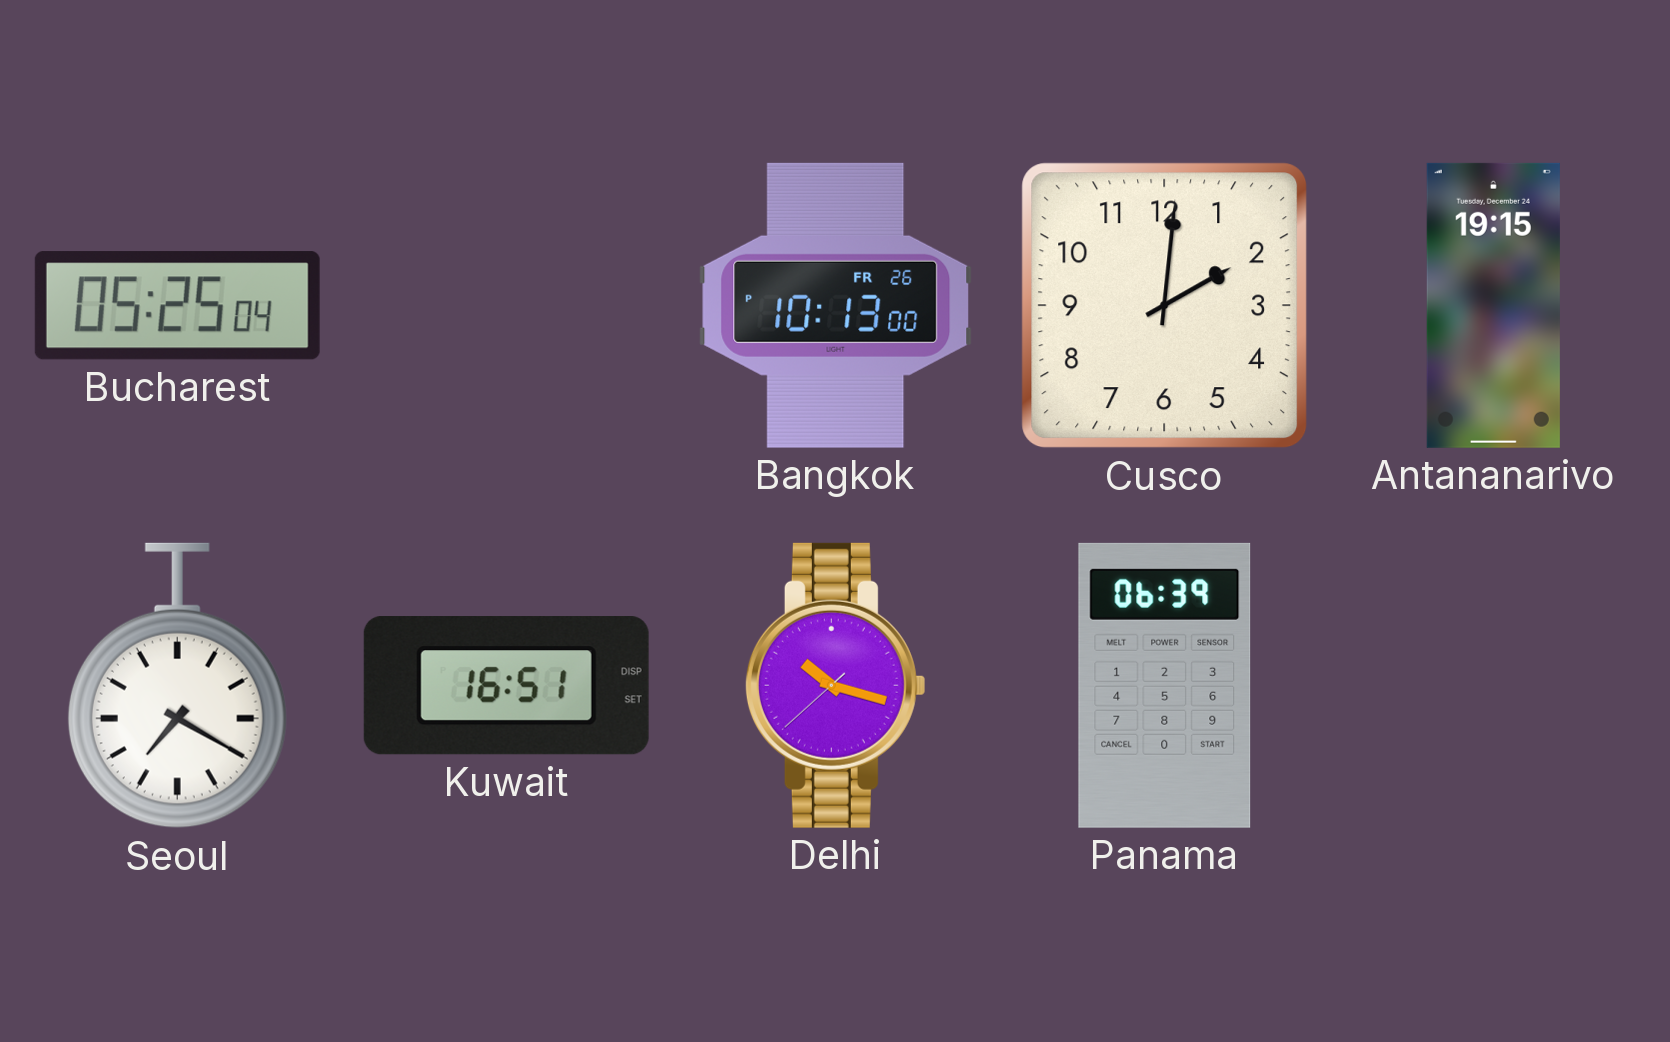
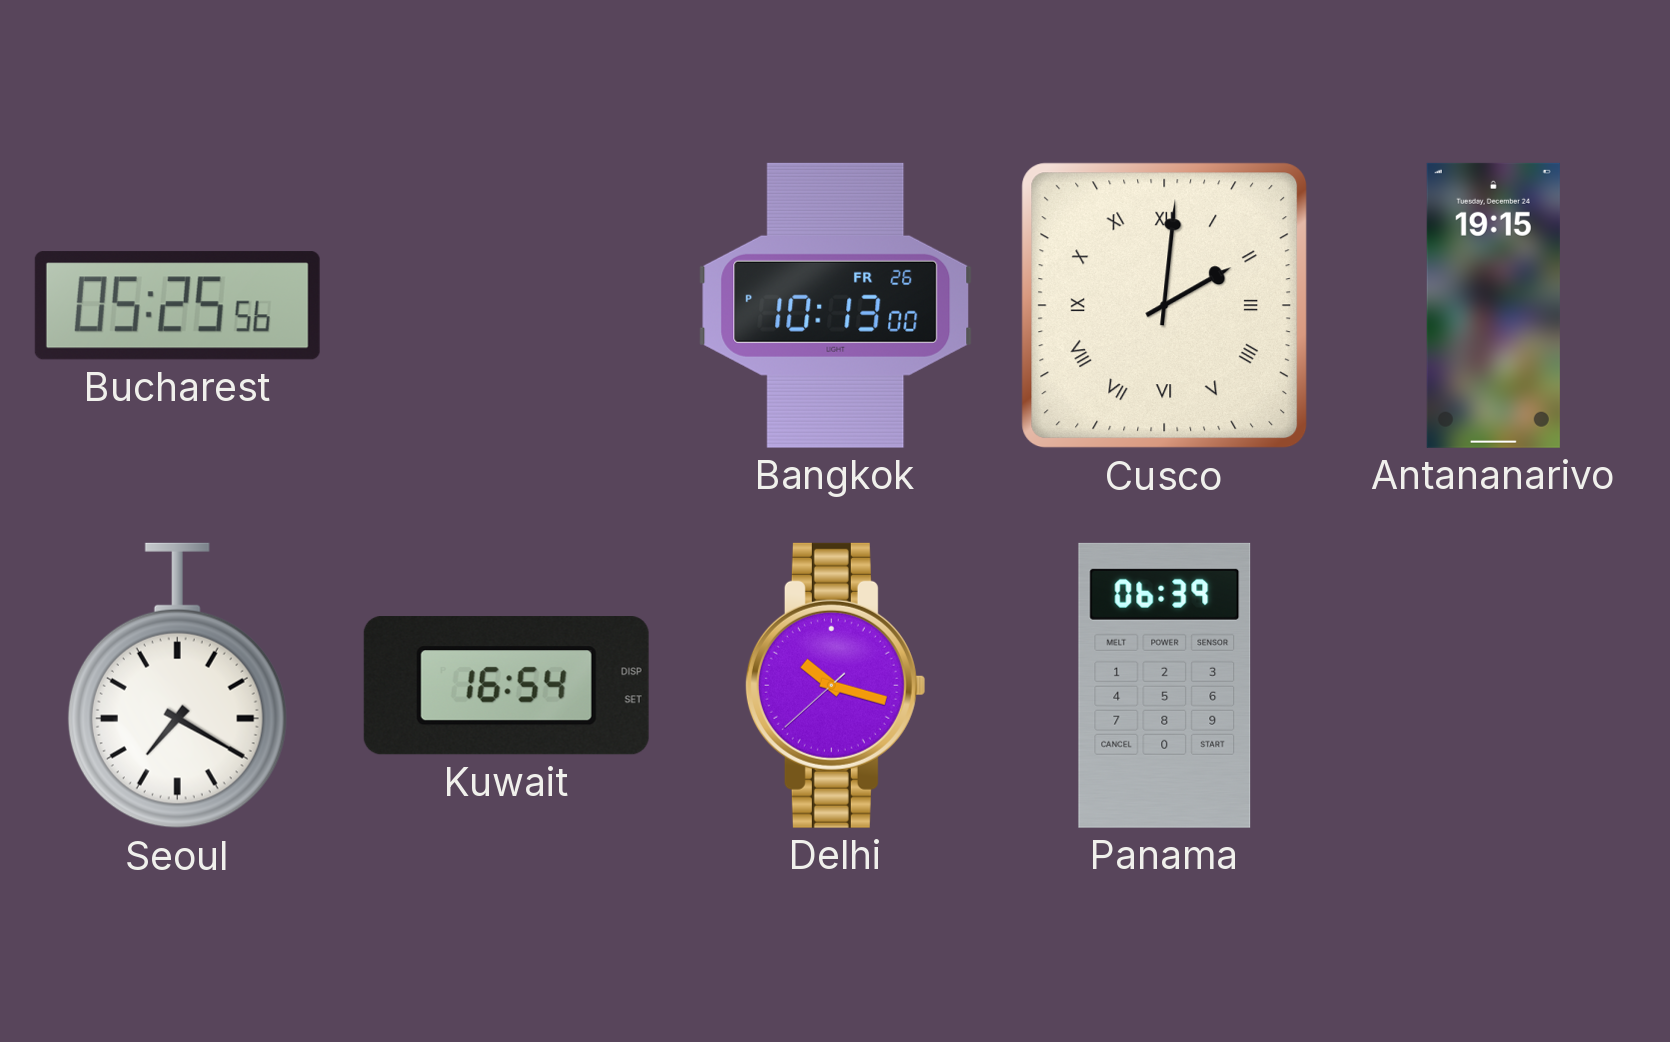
Bucharest: 05:25:04 -> 05:25:56
Cusco numerals: Arabic -> Roman
Kuwait: 16:51 -> 16:54
